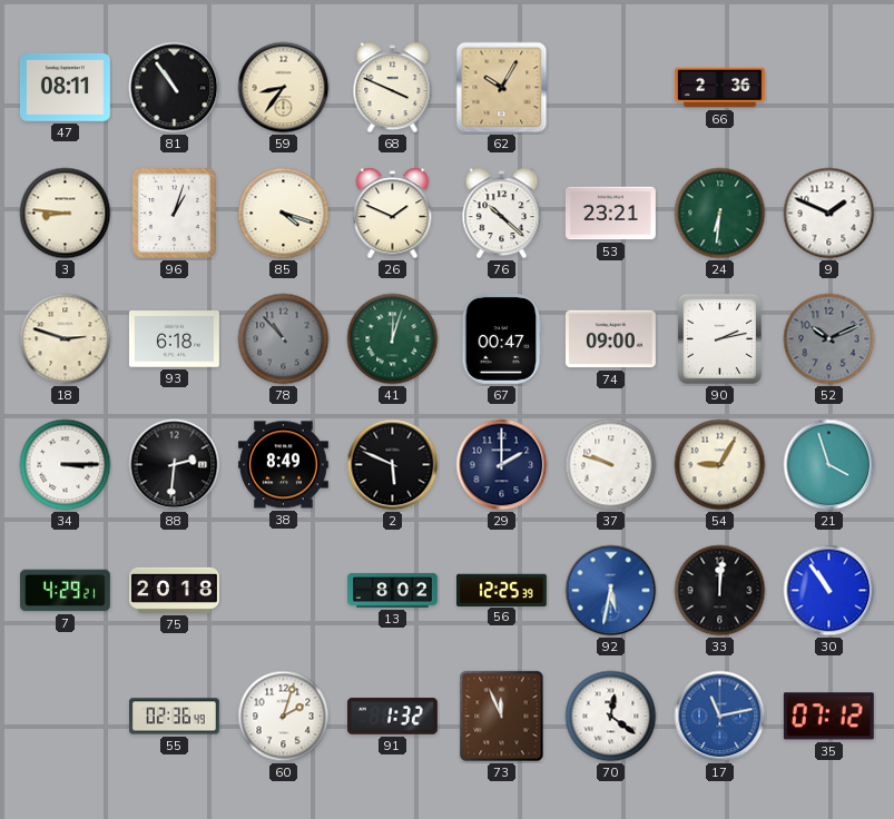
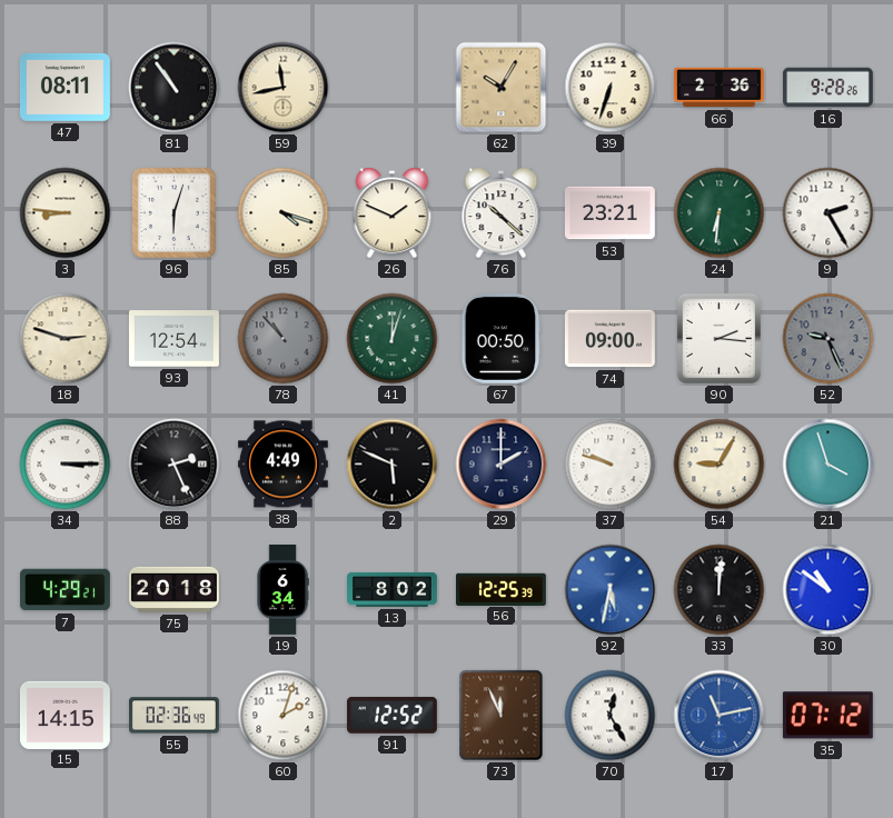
59: 8:36 -> 11:43
68: 3:49 -> none
39: none -> 6:33
16: none -> 9:28
96: 1:03 -> 6:03
9: 1:49 -> 2:25
93: 6:18 -> 12:54
67: 00:47 -> 00:50
90: 2:13 -> 2:16
52: 10:11 -> 9:26
88: 2:31 -> 2:26
38: 8:49 -> 4:49
19: none -> 6:34
30: 10:54 -> 10:51
15: none -> 14:15
91: 1:32 -> 12:52
70: 12:21 -> 12:25
